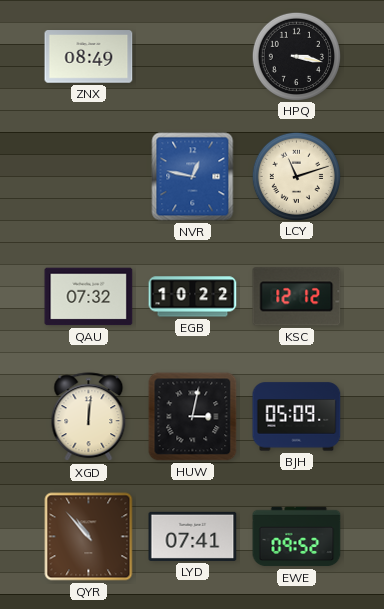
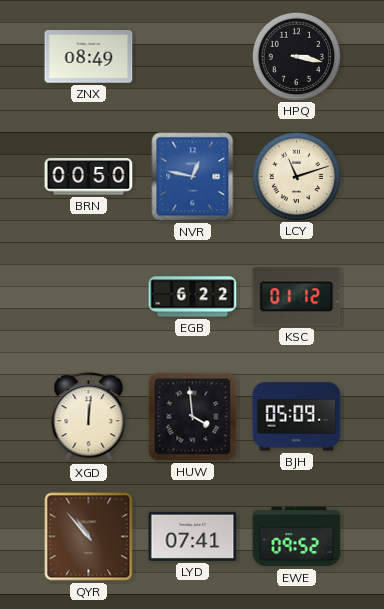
BRN: none -> 00:50
QAU: 07:32 -> none
EGB: 10:22 -> 6:22
KSC: 12:12 -> 01:12
HUW: 3:02 -> 3:59
